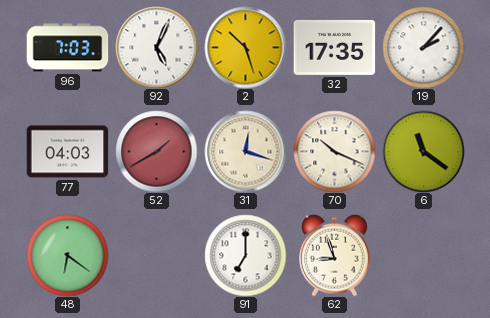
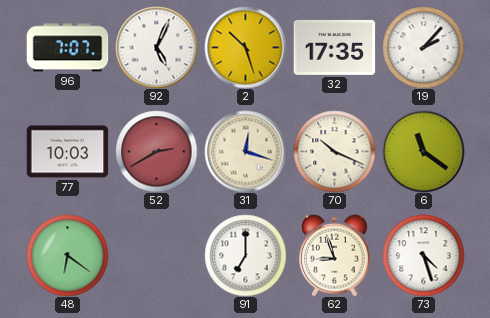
96: 7:03 -> 7:07
77: 04:03 -> 10:03
52: 1:40 -> 2:40
73: none -> 4:27
